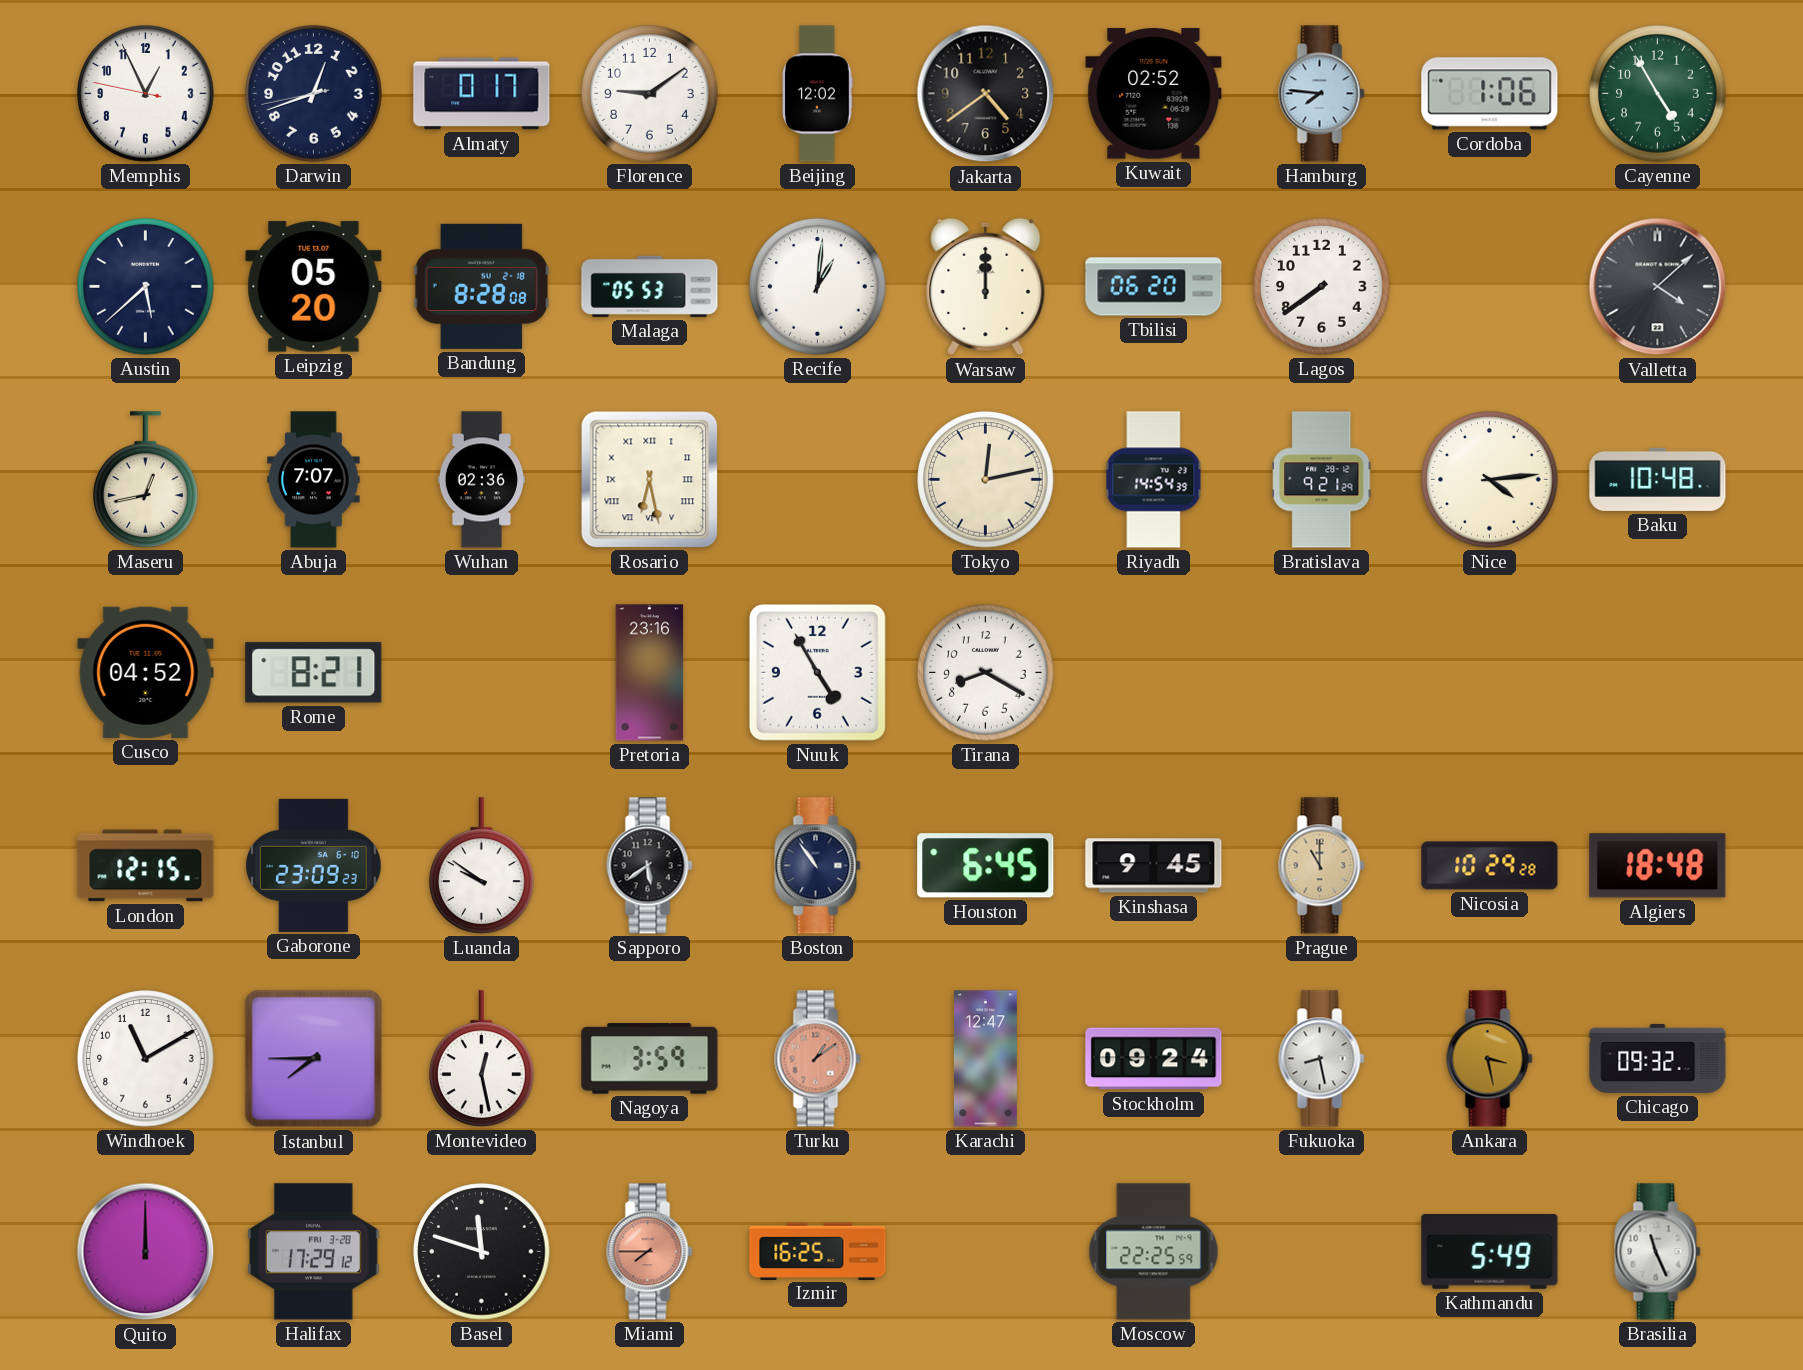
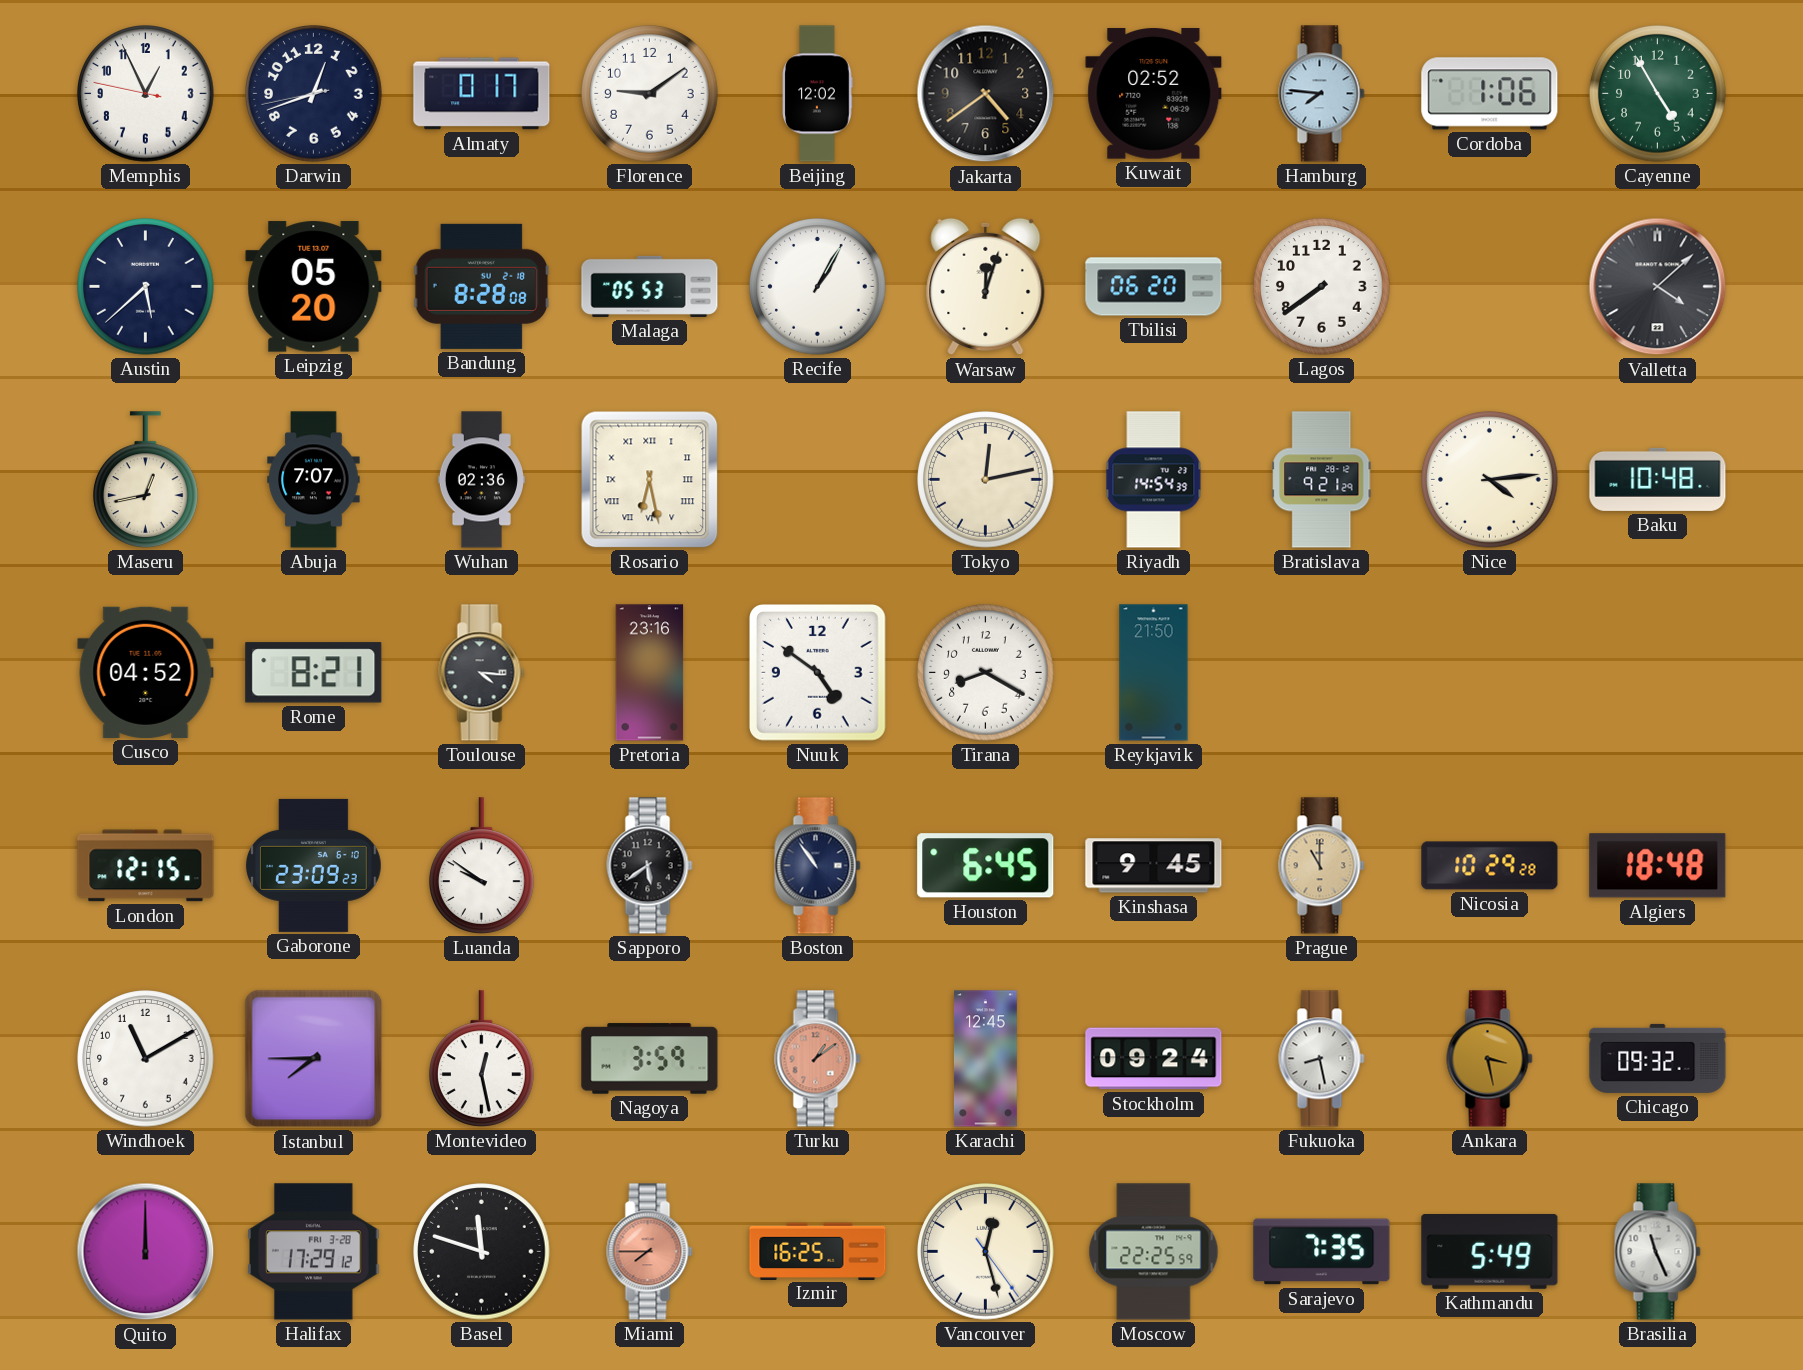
Recife: 1:01 -> 1:05
Warsaw: 12:00 -> 12:03
Toulouse: none -> 4:16
Nuuk: 4:55 -> 4:51
Reykjavik: none -> 21:50
Karachi: 12:47 -> 12:45
Vancouver: none -> 12:27
Sarajevo: none -> 7:35
